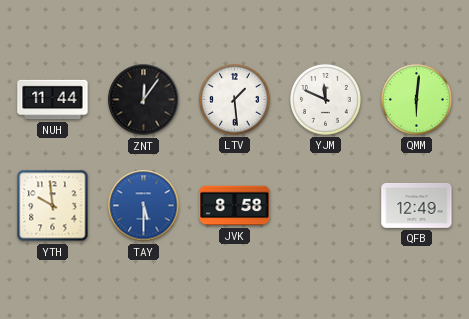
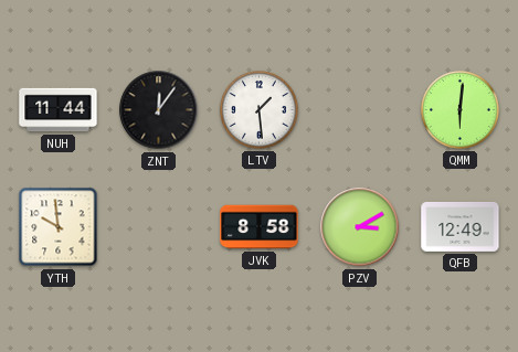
YJM: 11:49 -> none
TAY: 5:30 -> none
PZV: none -> 3:10
